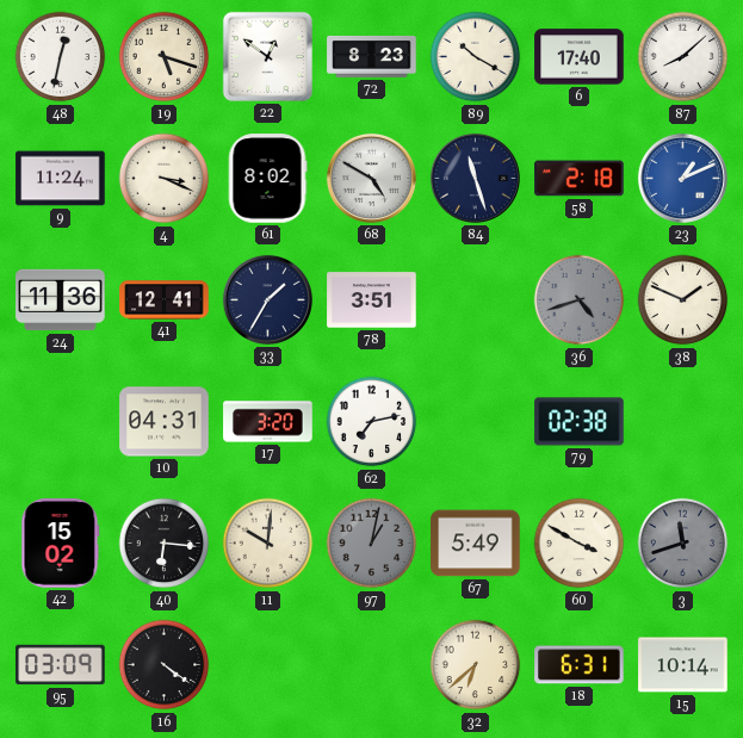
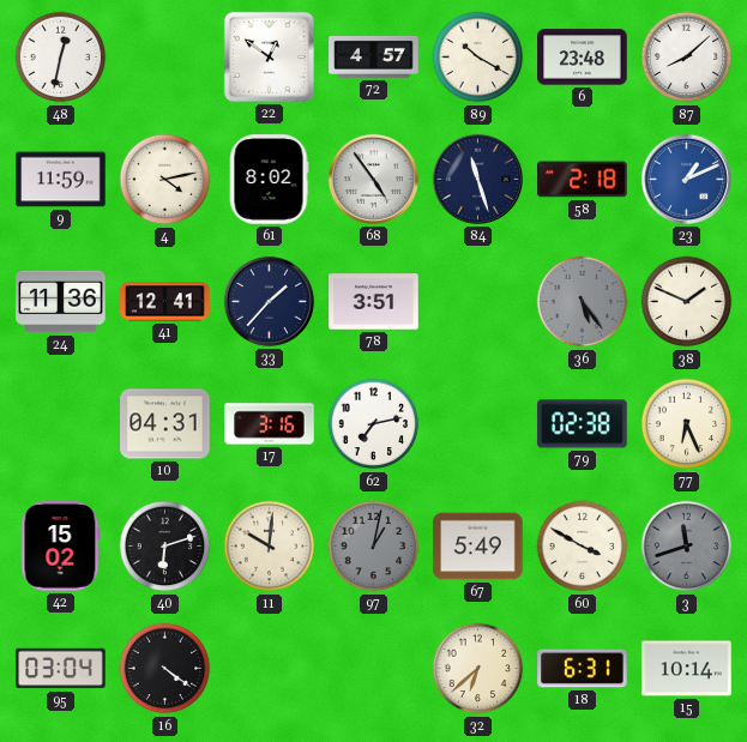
19: 5:18 -> none
72: 8:23 -> 4:57
6: 17:40 -> 23:48
9: 11:24 -> 11:59
4: 3:19 -> 4:13
68: 4:50 -> 4:54
33: 1:35 -> 1:37
36: 4:42 -> 5:24
17: 3:20 -> 3:16
77: none -> 6:26
40: 6:16 -> 6:12
95: 03:09 -> 03:04
